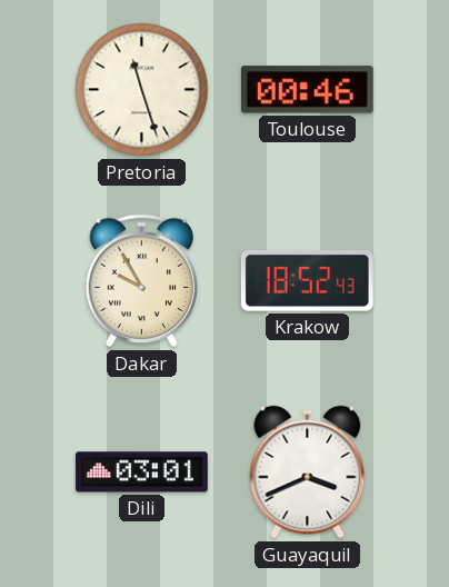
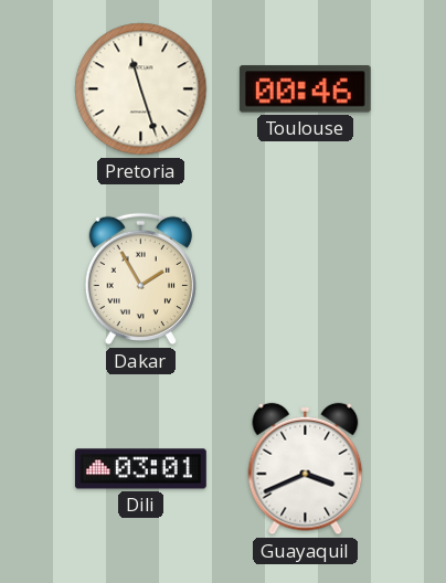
Dakar: 9:55 -> 1:55
Krakow: 18:52 -> none
